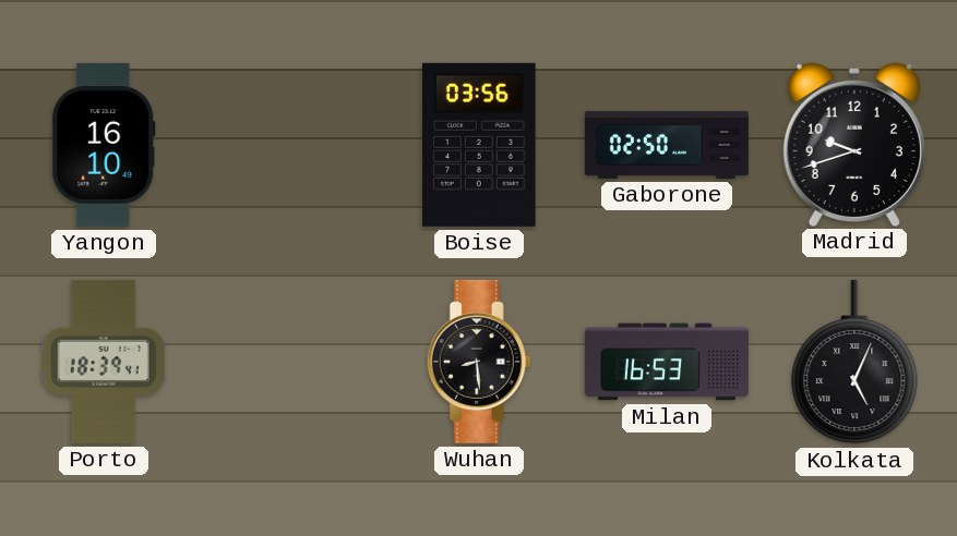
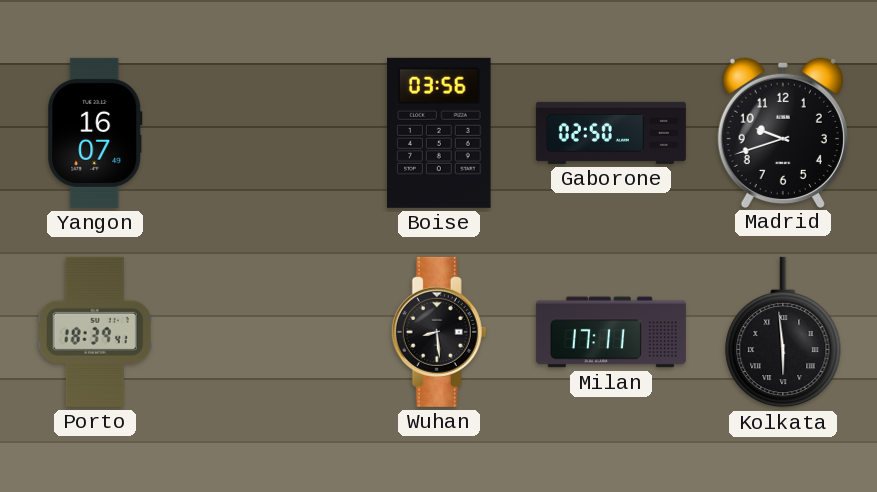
Yangon: 16:10 -> 16:07
Milan: 16:53 -> 17:11
Kolkata: 5:04 -> 5:59
